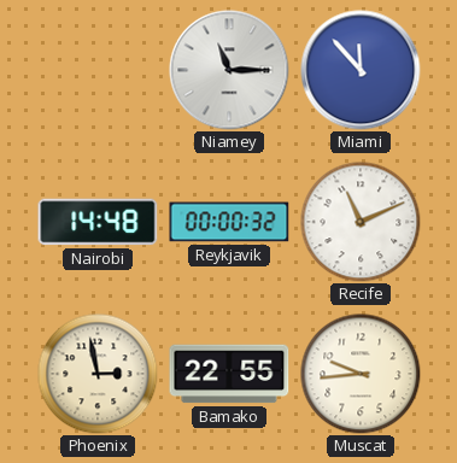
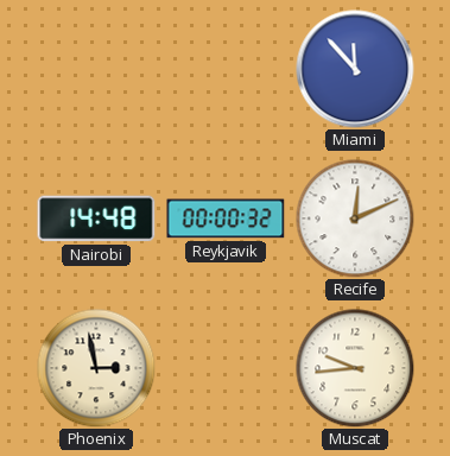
Niamey: 11:15 -> none
Recife: 11:11 -> 12:11
Bamako: 22:55 -> none
